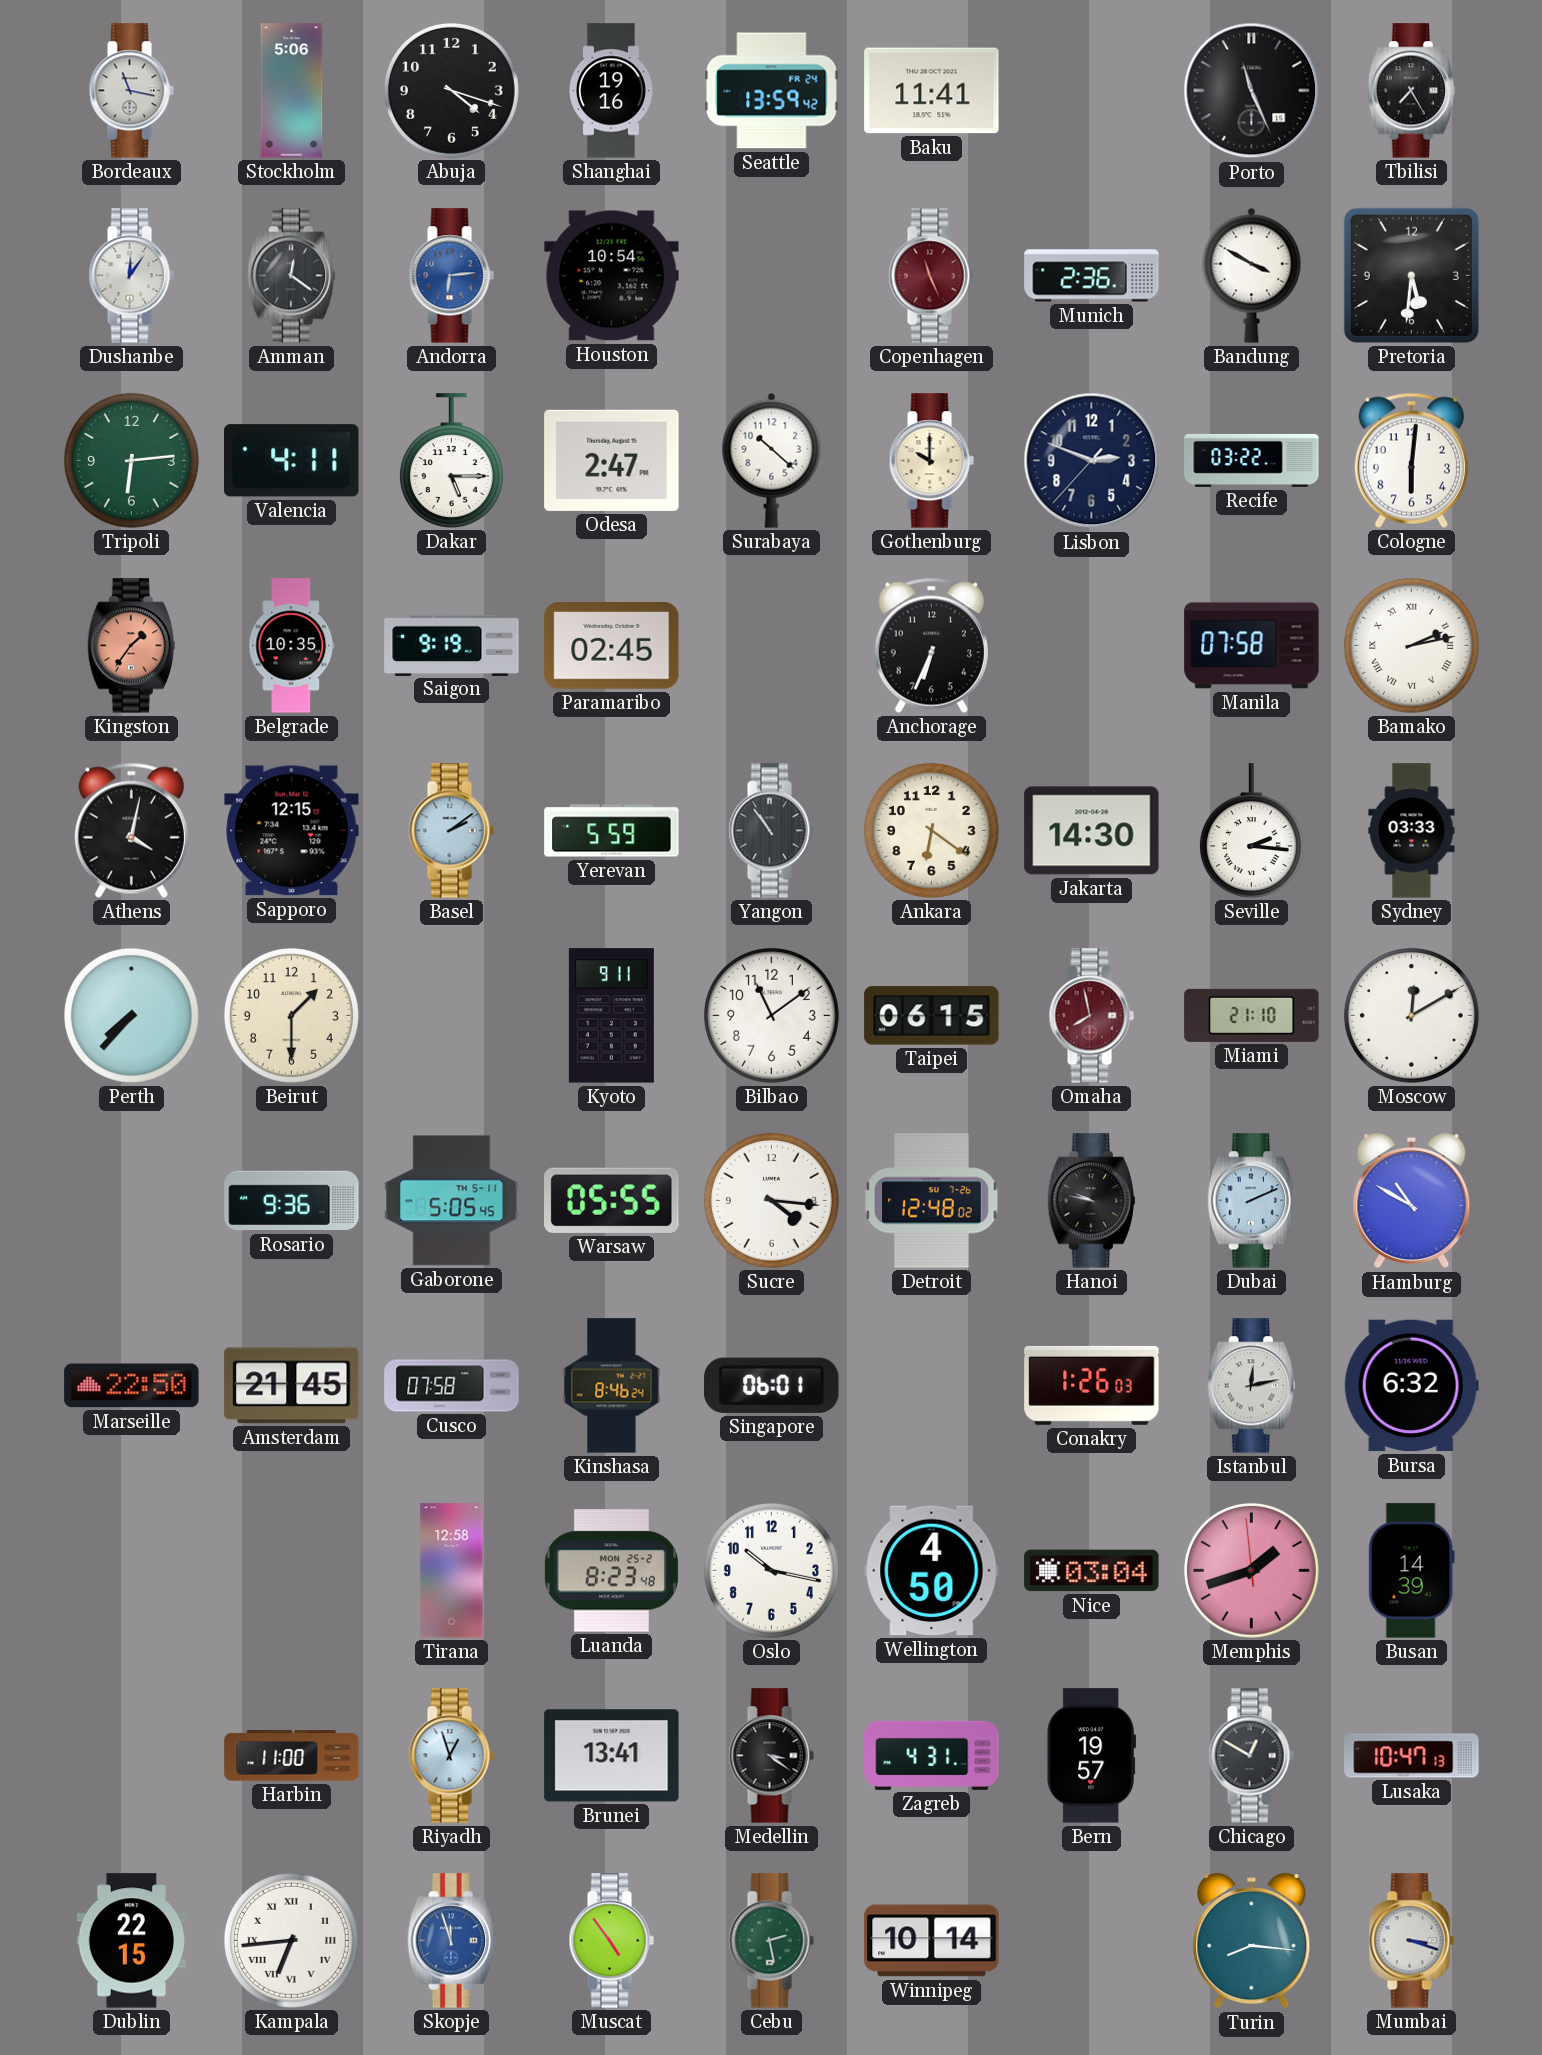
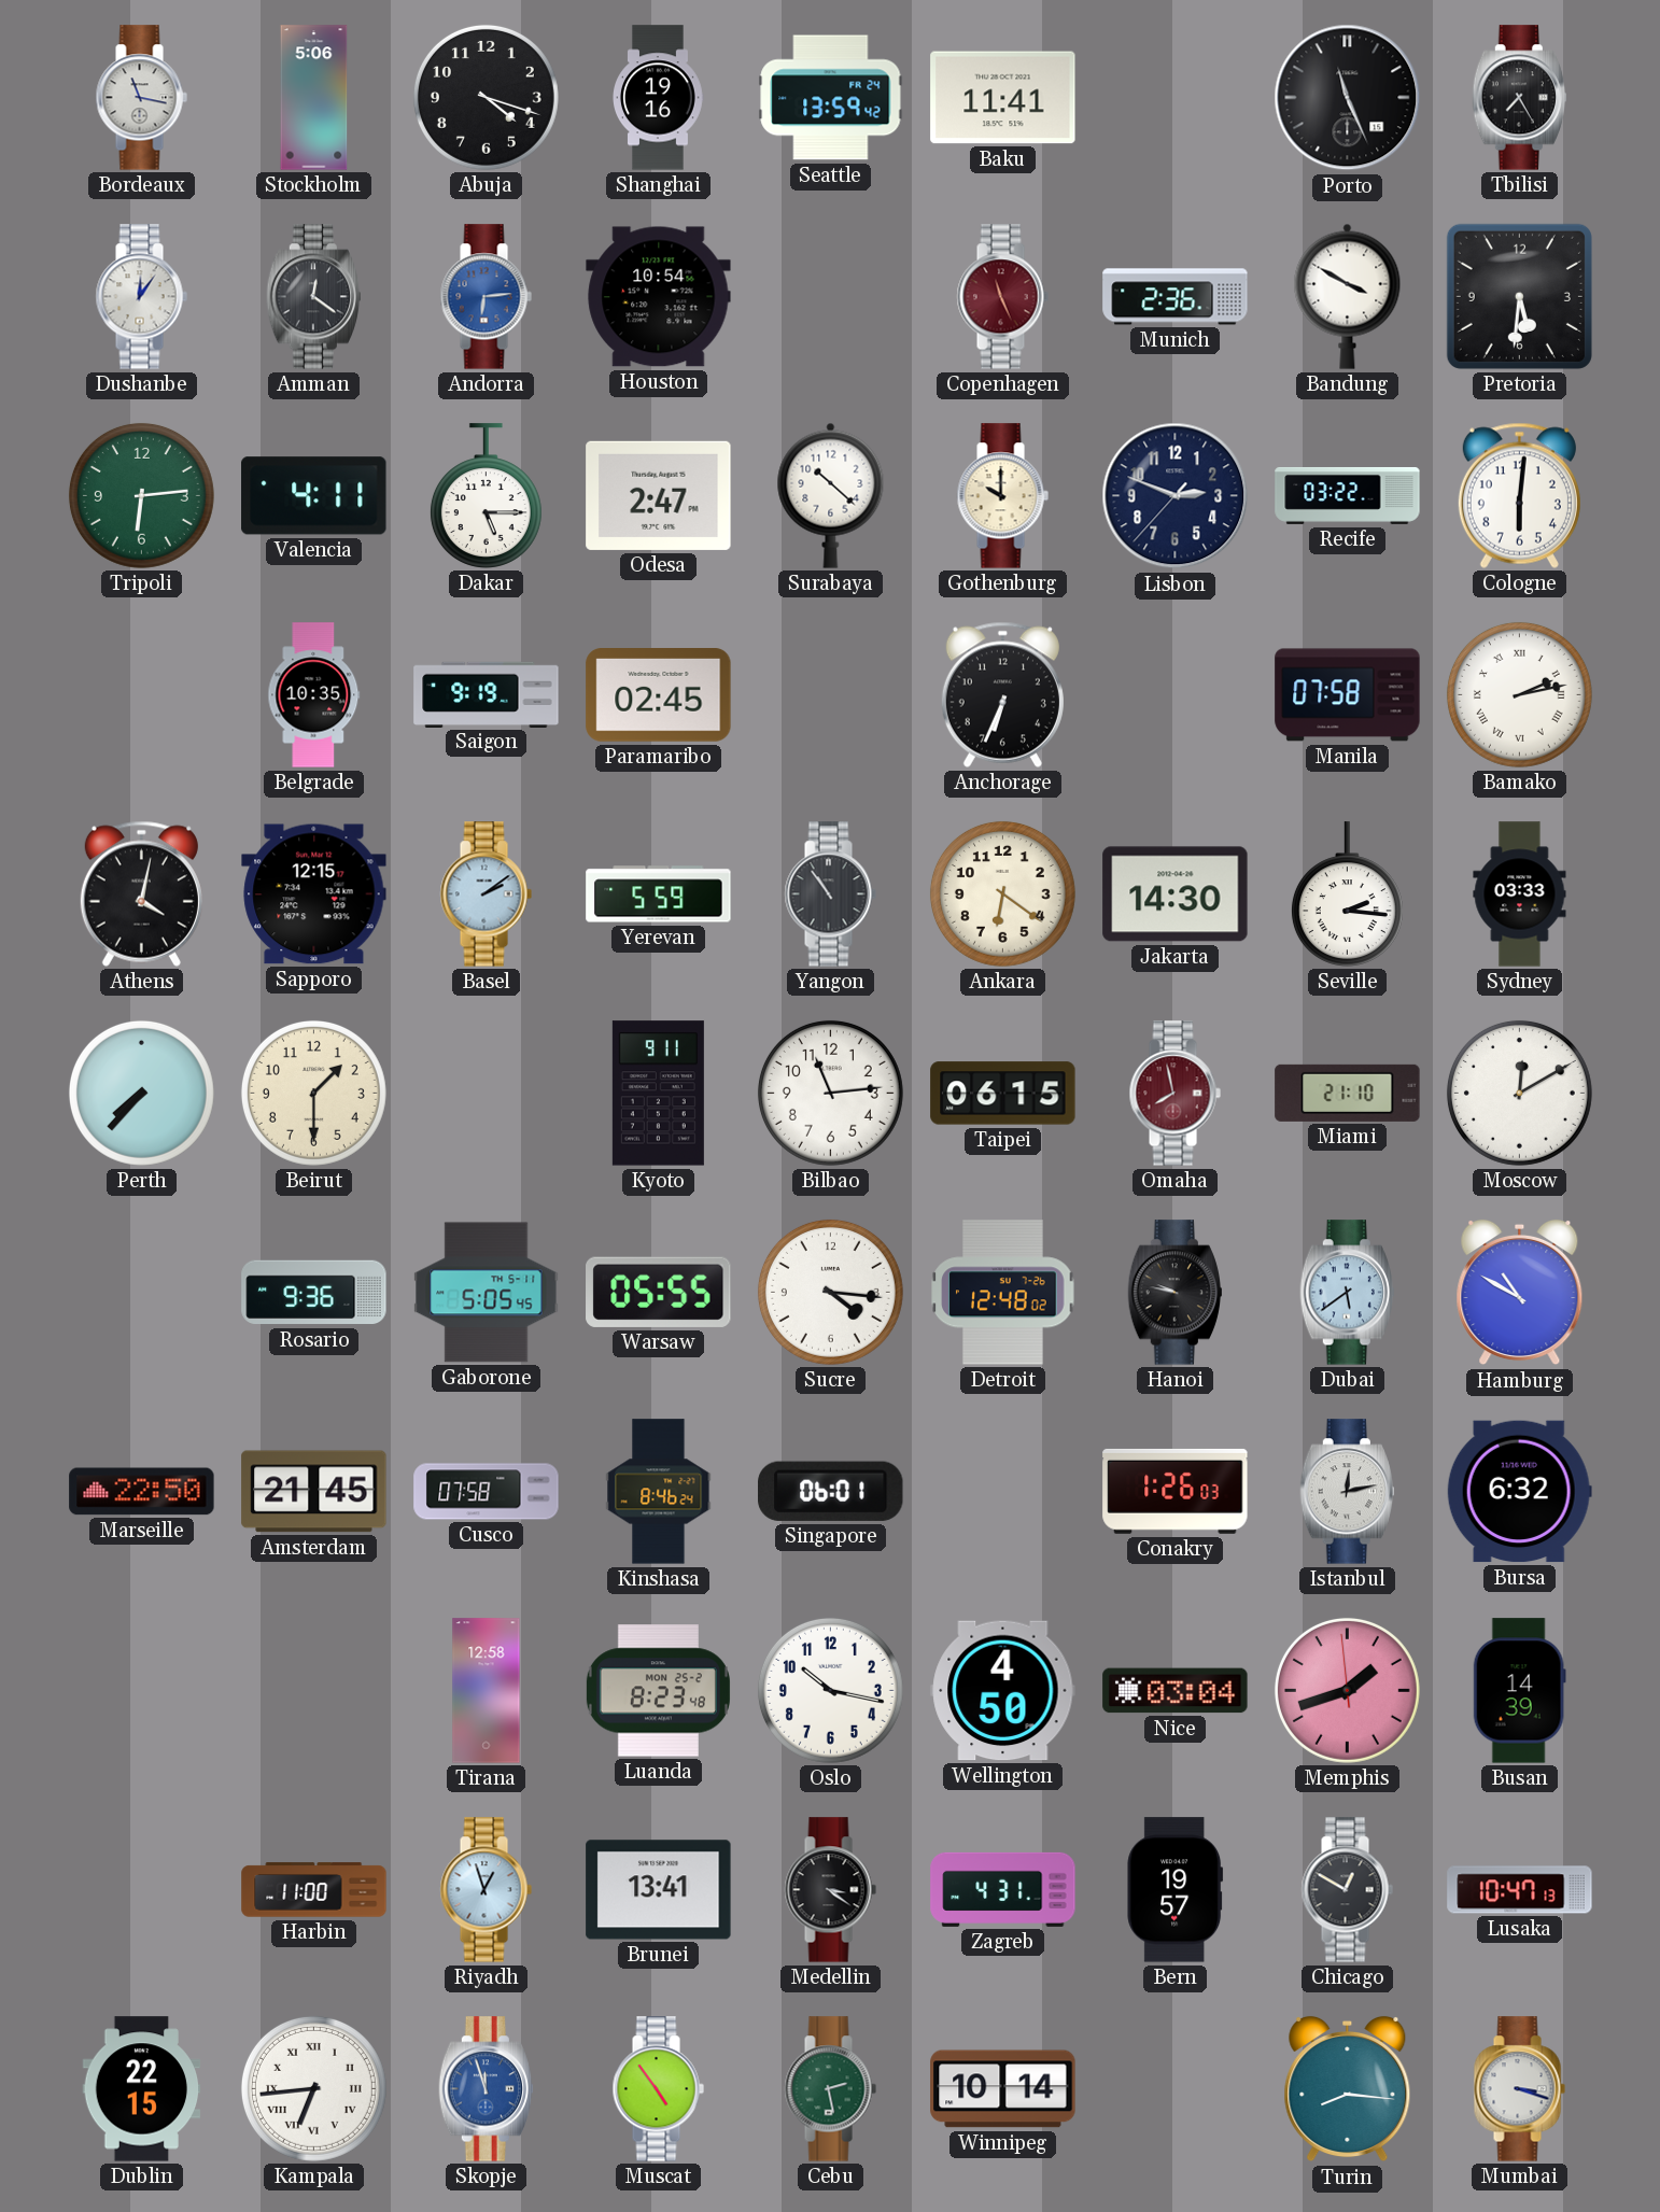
Kingston: 1:36 -> none
Bilbao: 11:09 -> 11:14
Dubai: 2:11 -> 5:39
